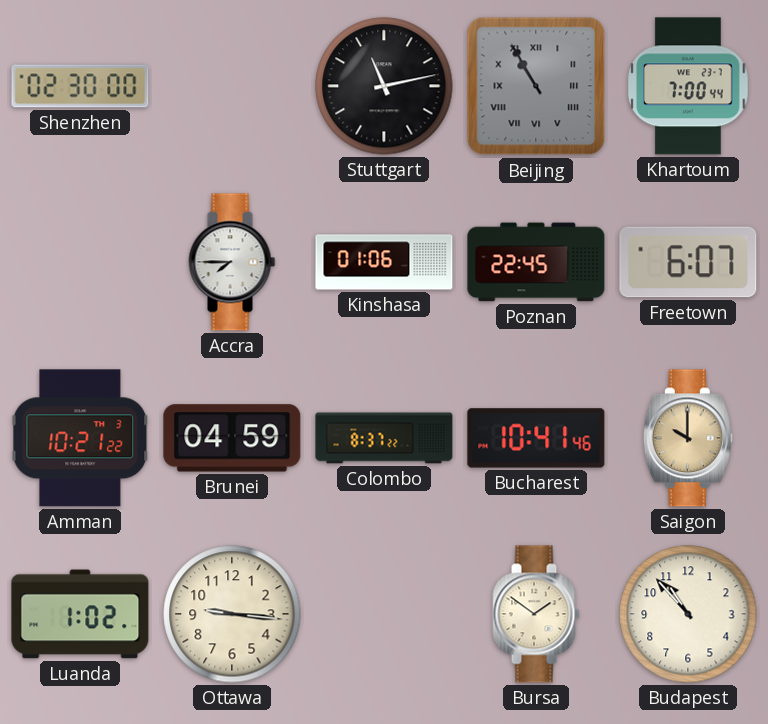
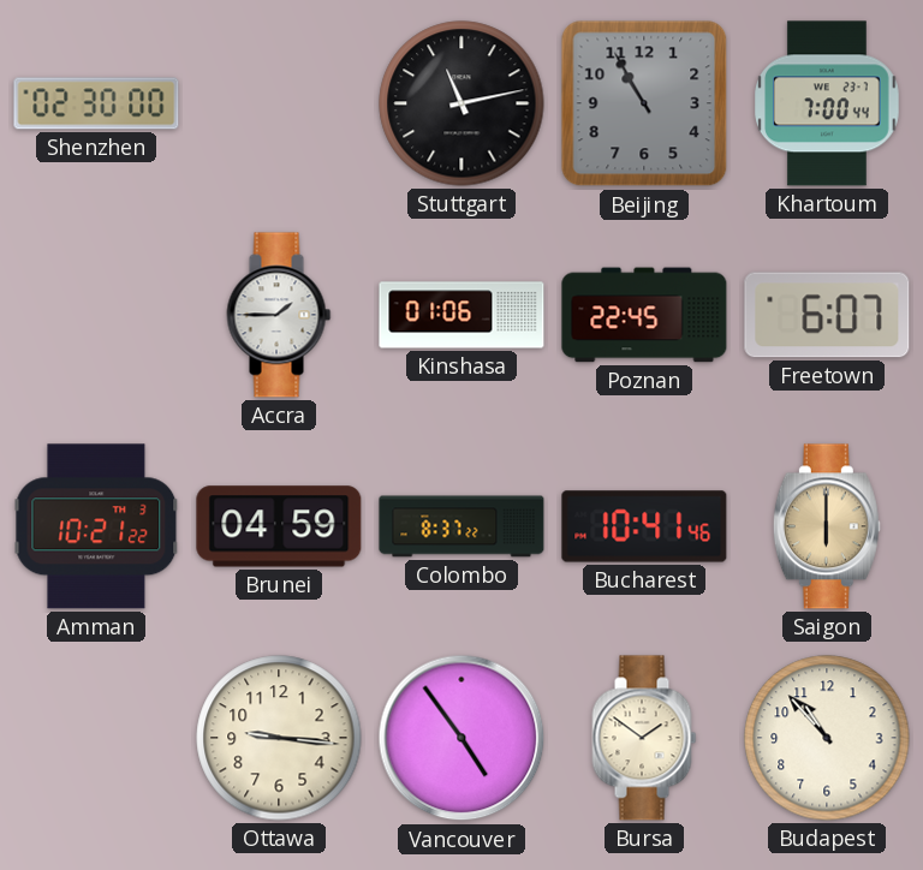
Beijing numerals: Roman -> Arabic
Accra: 7:45 -> 1:45
Saigon: 10:00 -> 6:00
Luanda: 1:02 -> none
Vancouver: none -> 4:54
